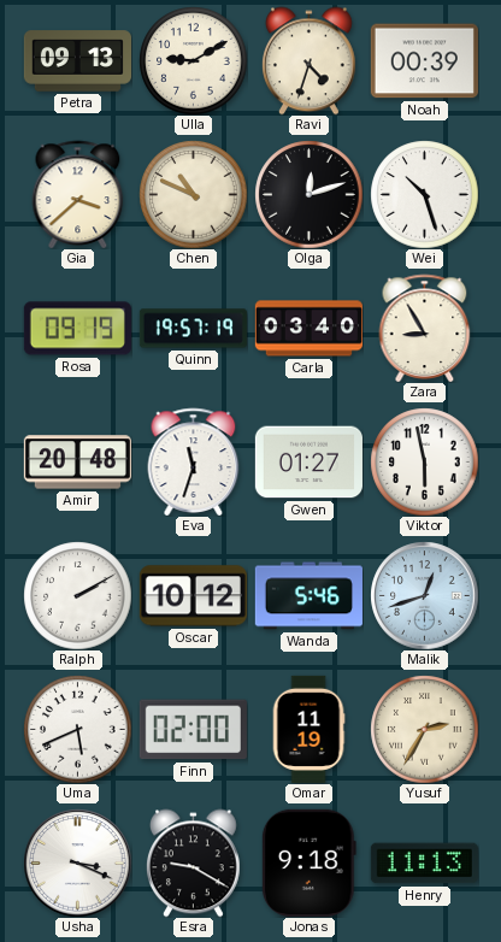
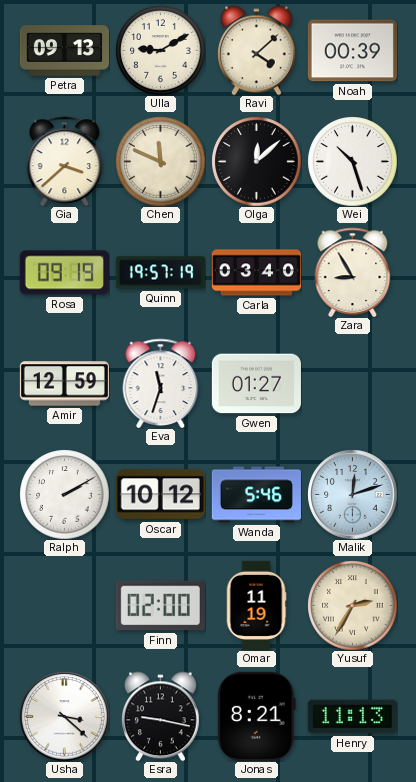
Ravi: 4:33 -> 4:08
Chen: 10:49 -> 11:49
Olga: 12:12 -> 12:08
Amir: 20:48 -> 12:59
Viktor: 5:58 -> none
Malik: 12:42 -> 12:12
Uma: 5:41 -> none
Usha: 3:19 -> 3:22
Esra: 9:20 -> 9:17
Jonas: 9:18 -> 8:21
